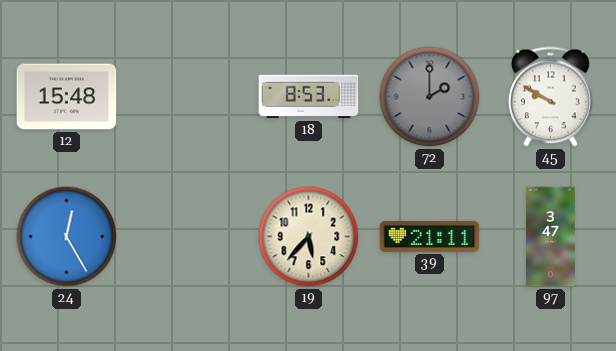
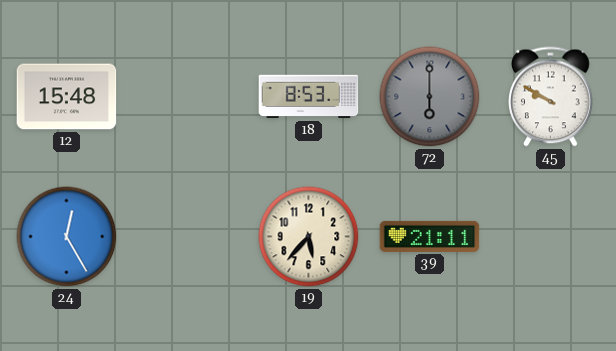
72: 2:00 -> 6:00
97: 3:47 -> none
